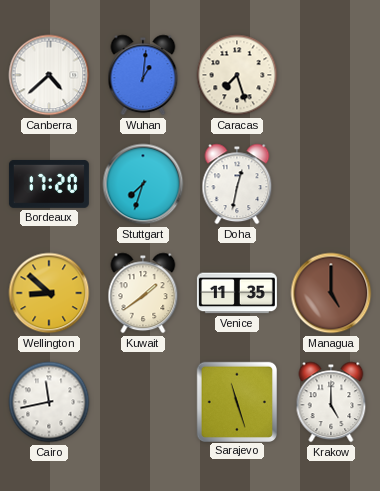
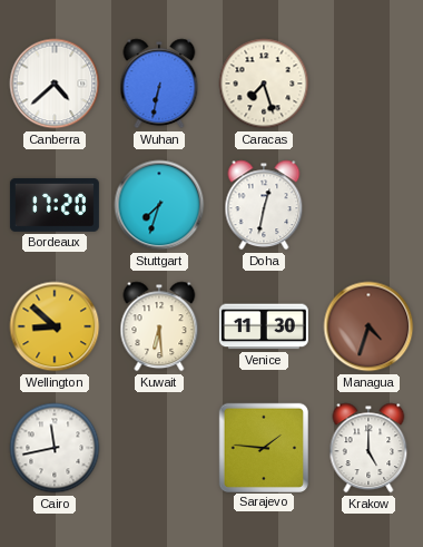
Wuhan: 1:01 -> 6:32
Kuwait: 1:39 -> 6:29
Venice: 11:35 -> 11:30
Managua: 5:00 -> 4:33
Sarajevo: 11:27 -> 1:46
